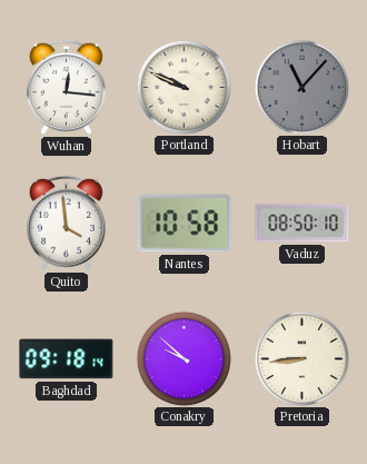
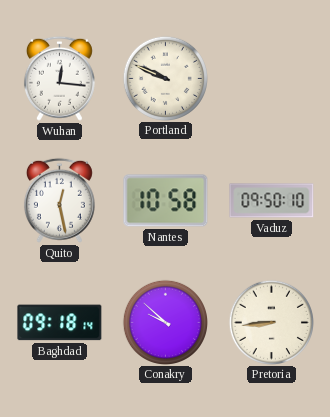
Hobart: 11:07 -> none
Quito: 3:59 -> 12:28
Vaduz: 08:50 -> 09:50
